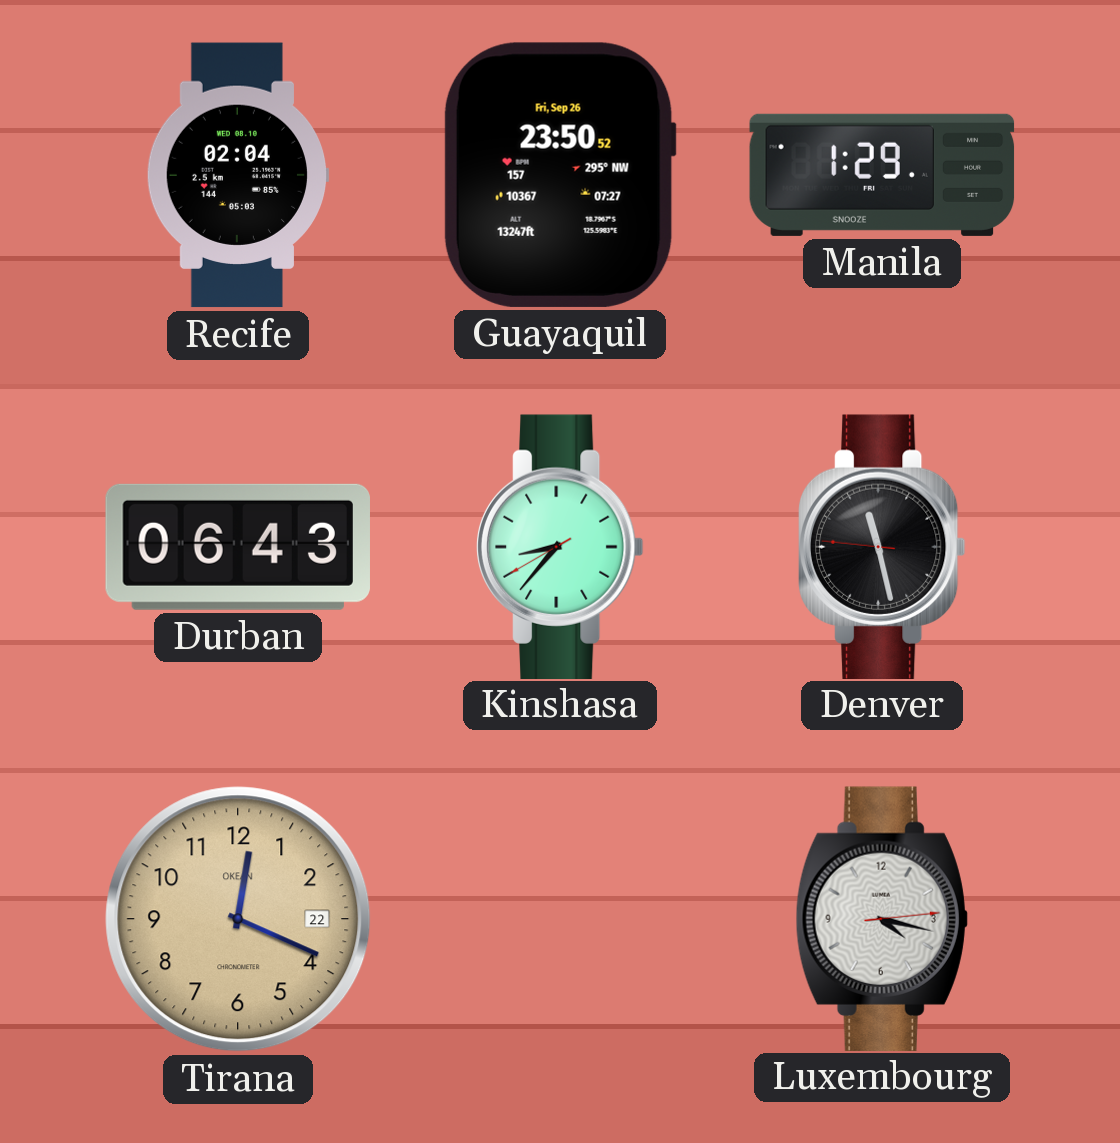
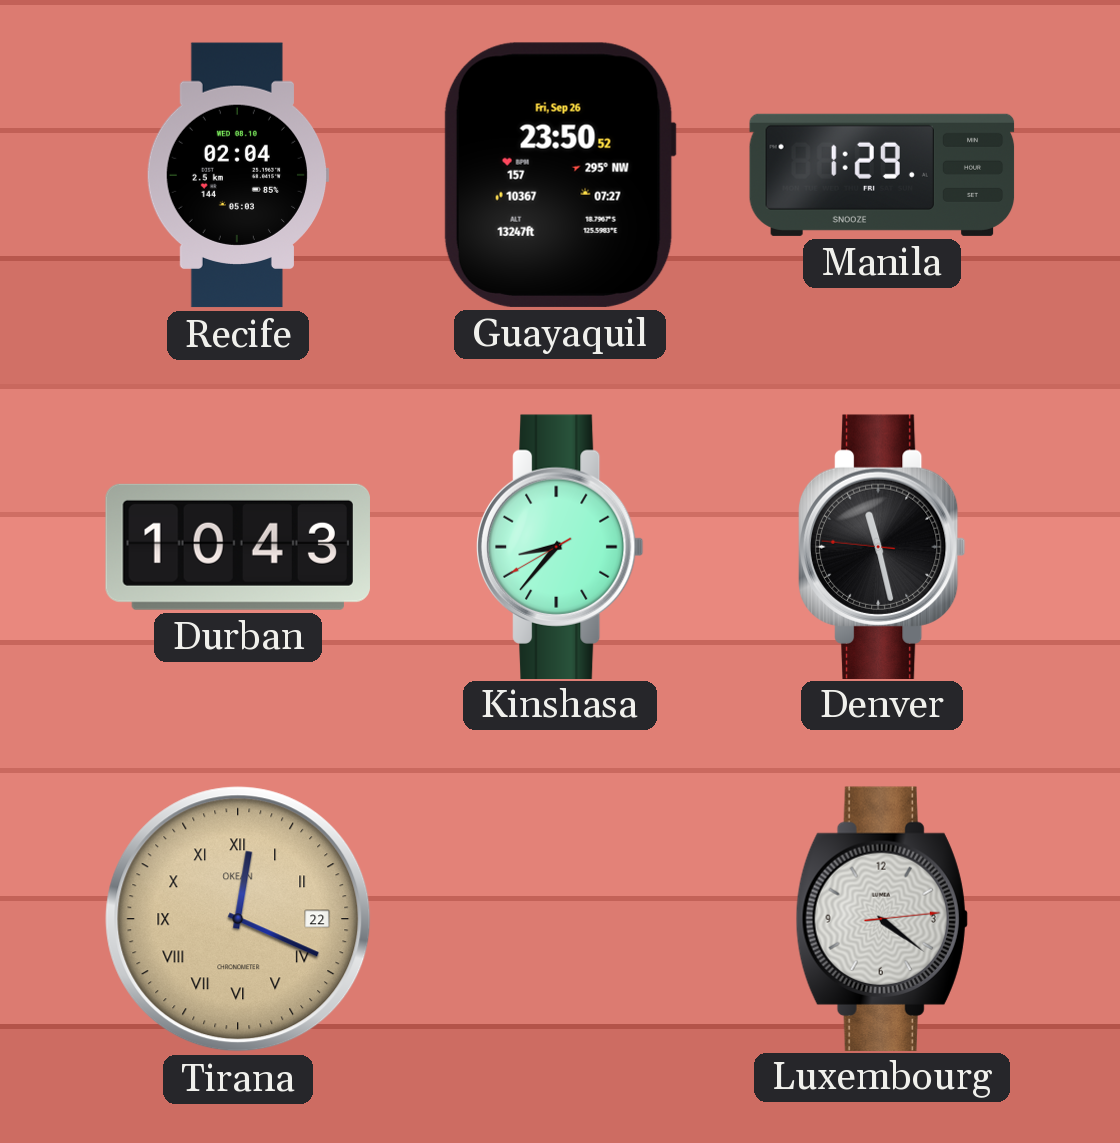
Durban: 06:43 -> 10:43
Tirana numerals: Arabic -> Roman
Luxembourg: 4:17 -> 4:21
